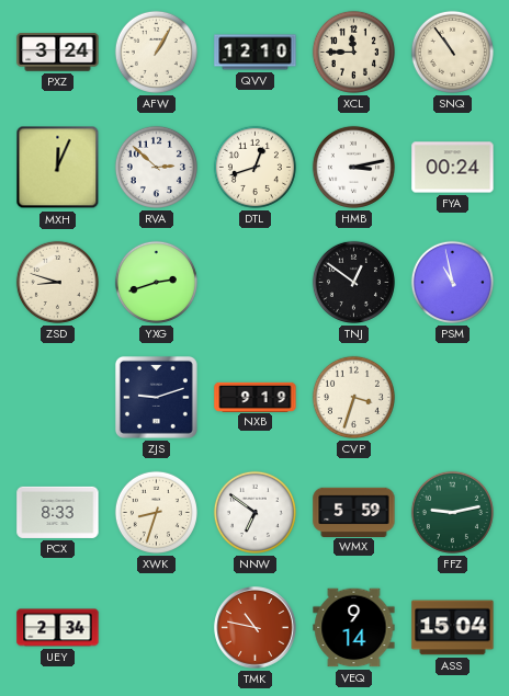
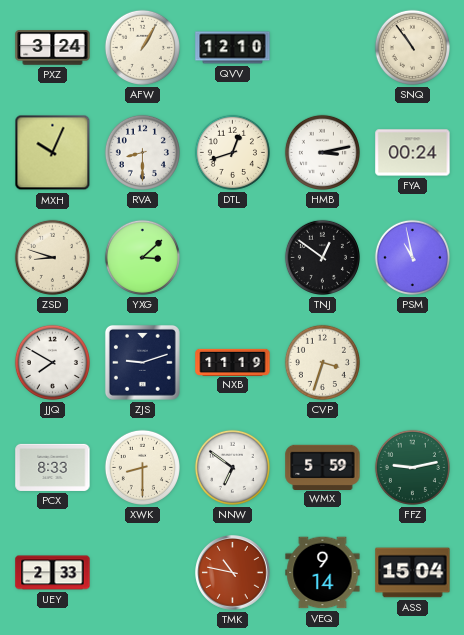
XCL: 11:45 -> none
MXH: 12:04 -> 10:04
RVA: 2:52 -> 8:30
YXG: 2:42 -> 3:08
JJQ: none -> 7:50
NXB: 9:19 -> 11:19
XWK: 8:33 -> 8:30
UEY: 2:34 -> 2:33
